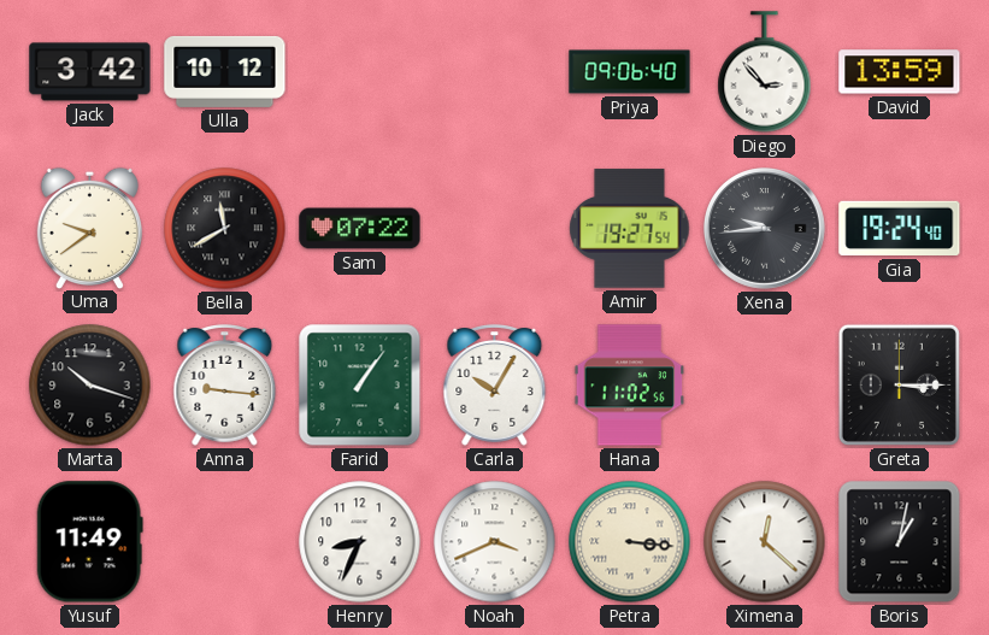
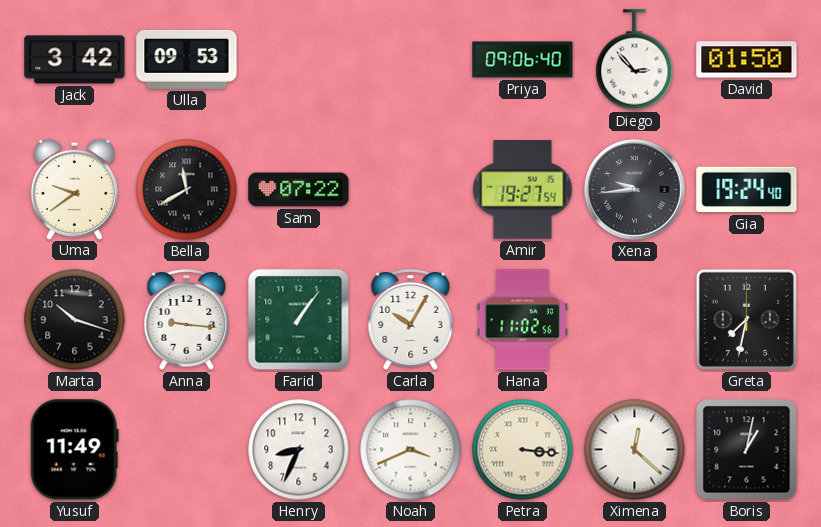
Ulla: 10:12 -> 09:53
David: 13:59 -> 01:50
Greta: 3:15 -> 7:32
